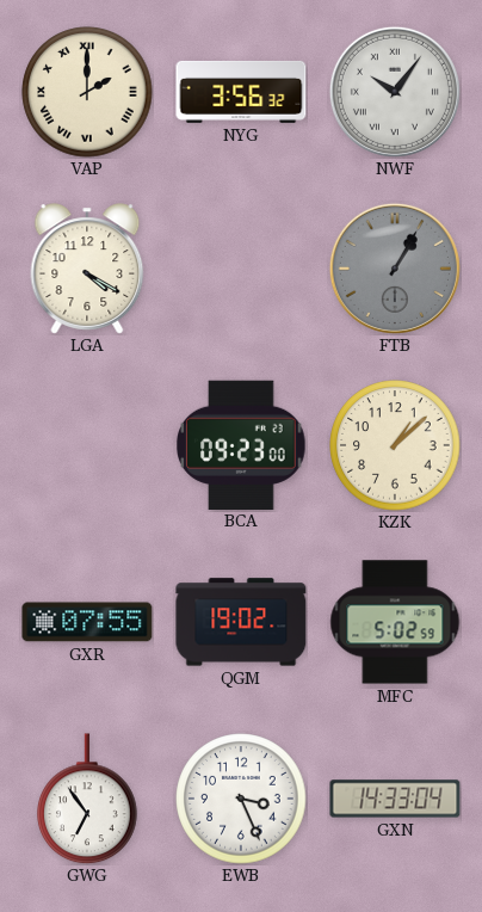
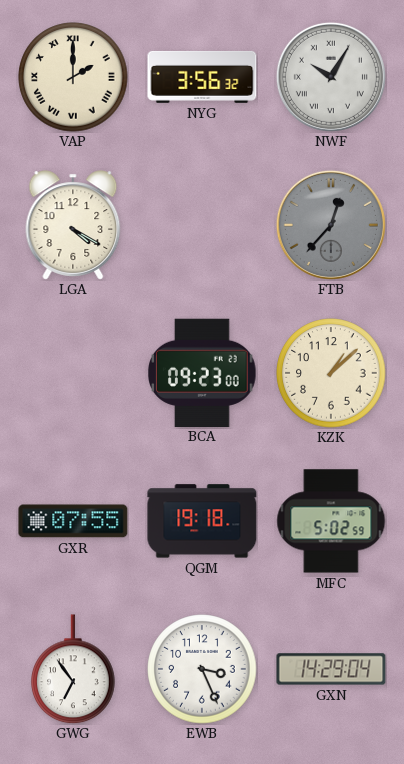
NWF: 10:06 -> 10:05
FTB: 1:05 -> 12:37
QGM: 19:02 -> 19:18
GXN: 14:33 -> 14:29
